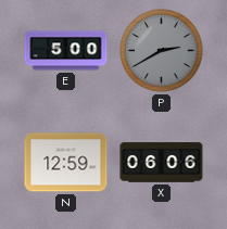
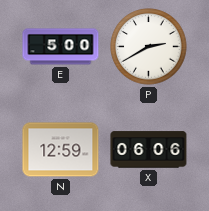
P dial: grey -> white
